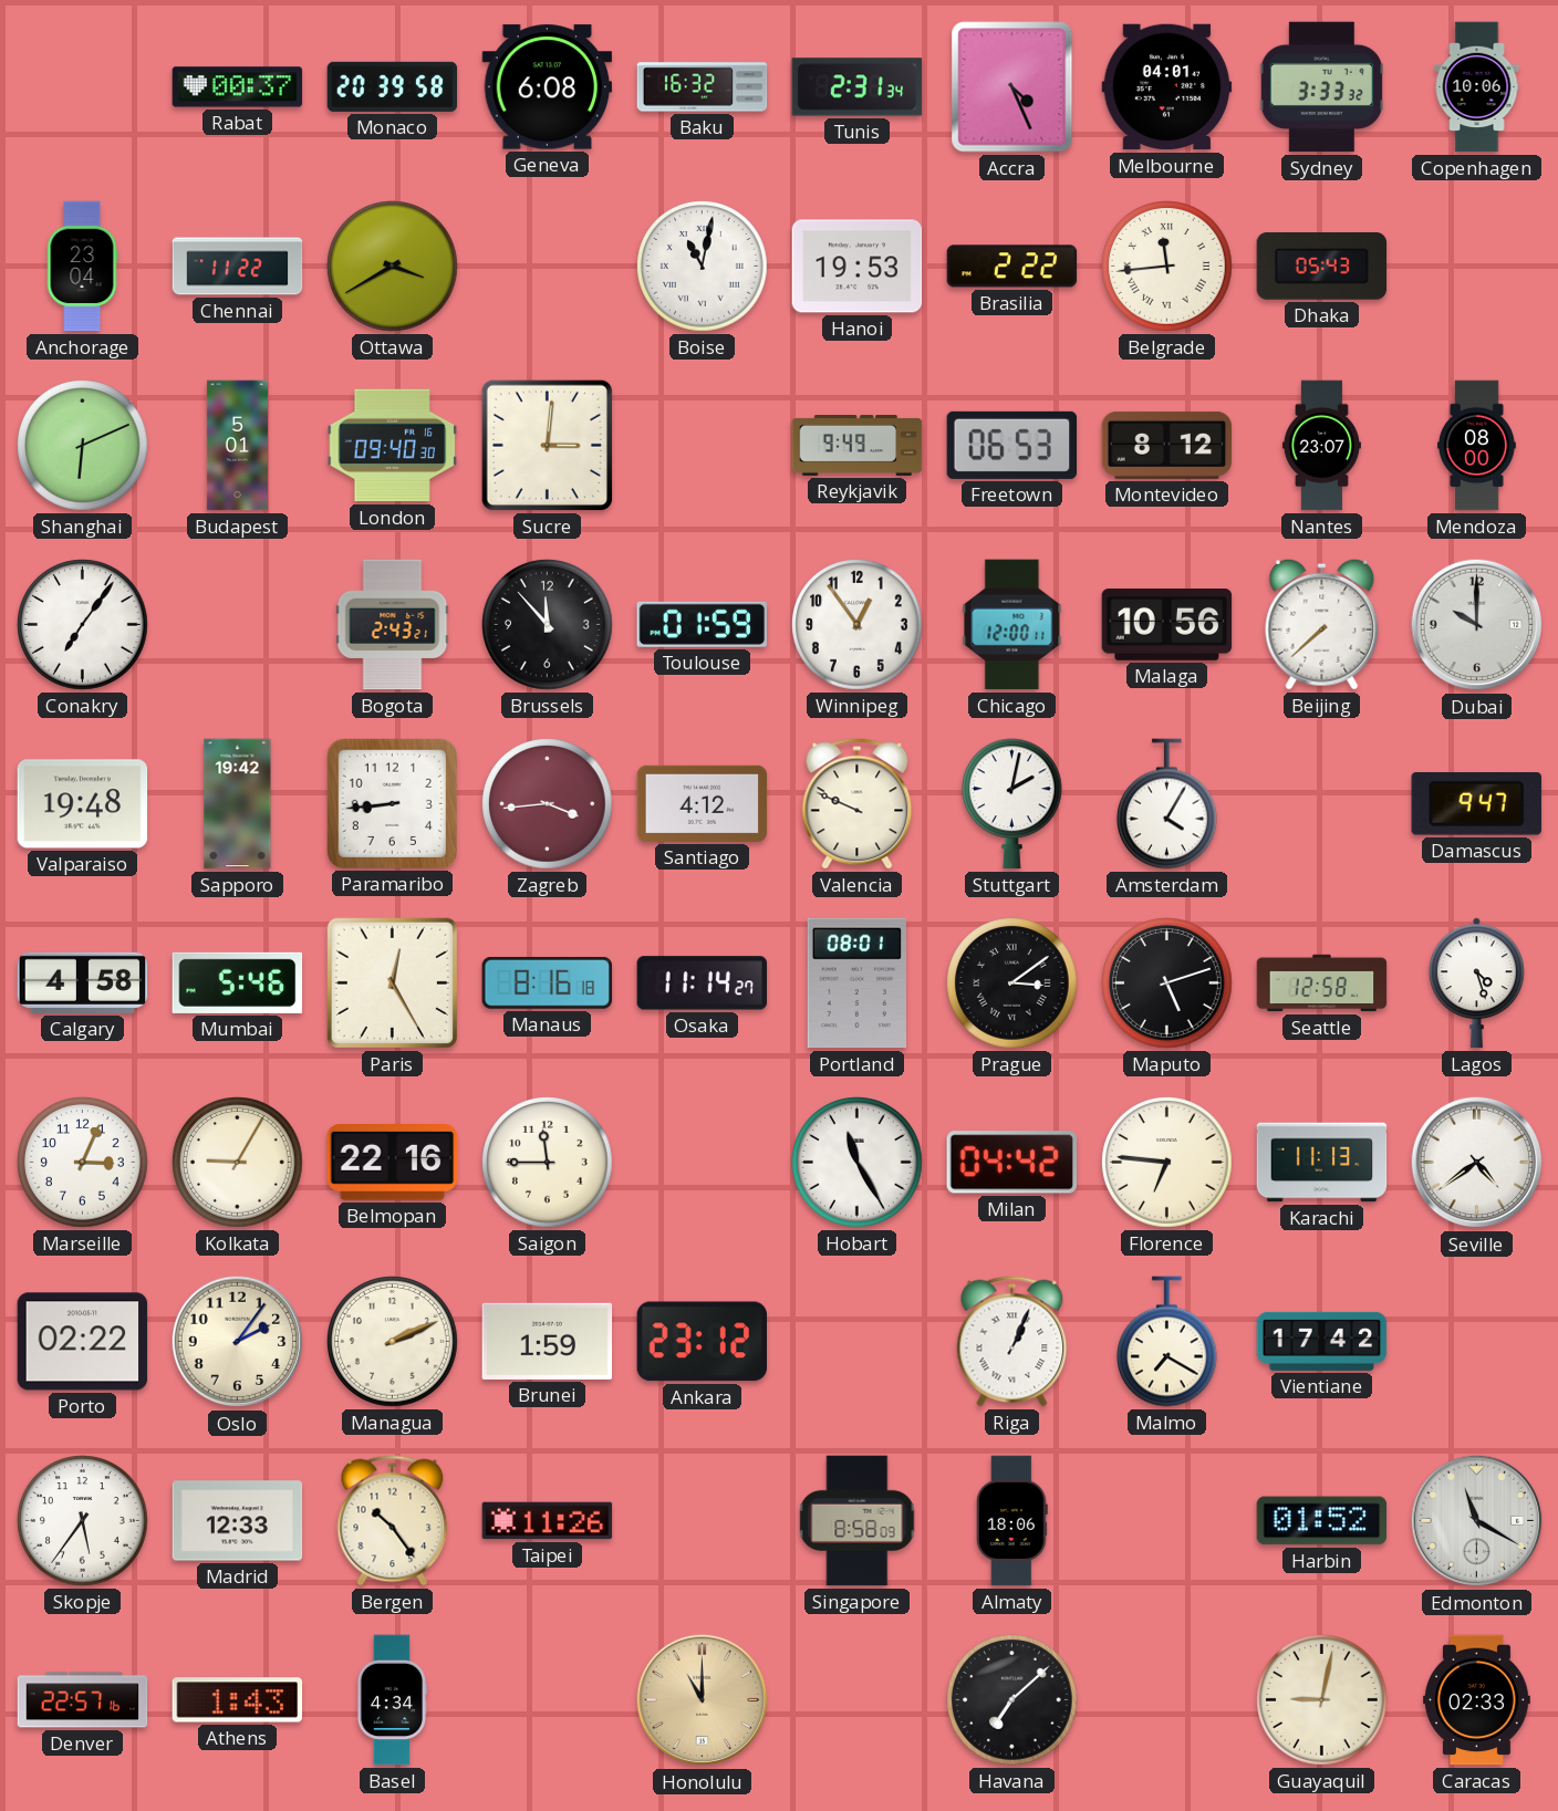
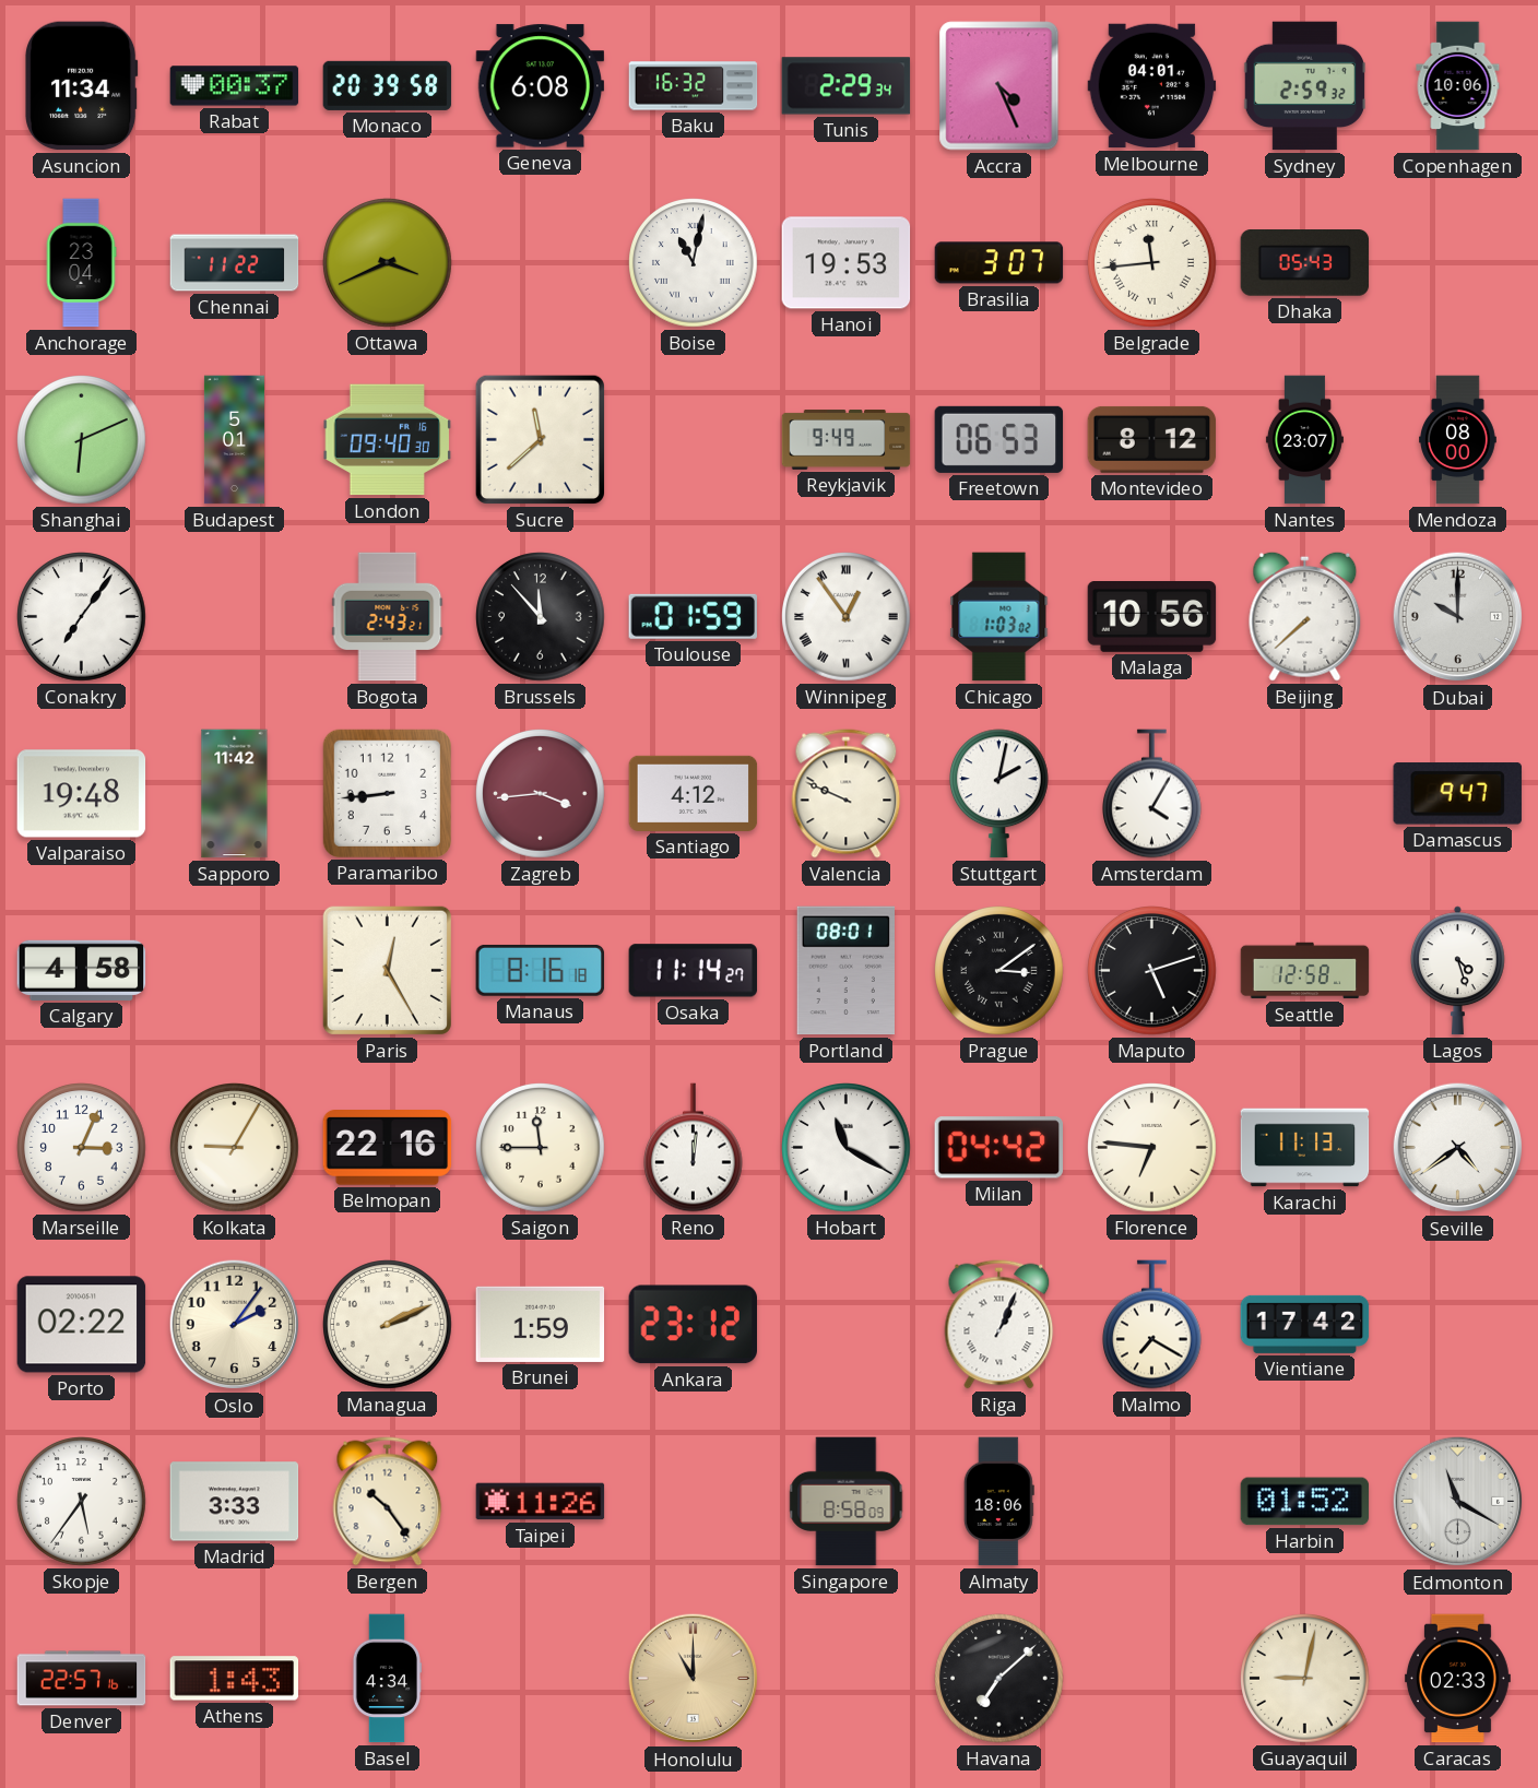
Asuncion: none -> 11:34
Tunis: 2:31 -> 2:29
Sydney: 3:33 -> 2:59
Ottawa: 3:40 -> 3:41
Brasilia: 2:22 -> 3:07
Sucre: 3:01 -> 11:38
Winnipeg numerals: Arabic -> Roman
Chicago: 12:00 -> 1:03
Sapporo: 19:42 -> 11:42
Mumbai: 5:46 -> none
Reno: none -> 12:01
Hobart: 11:25 -> 11:20
Madrid: 12:33 -> 3:33
